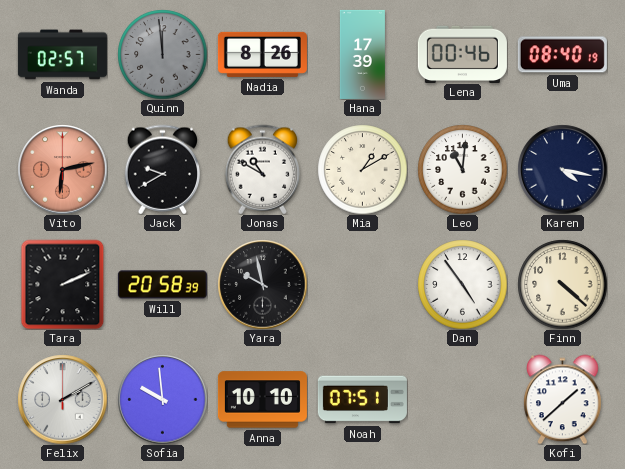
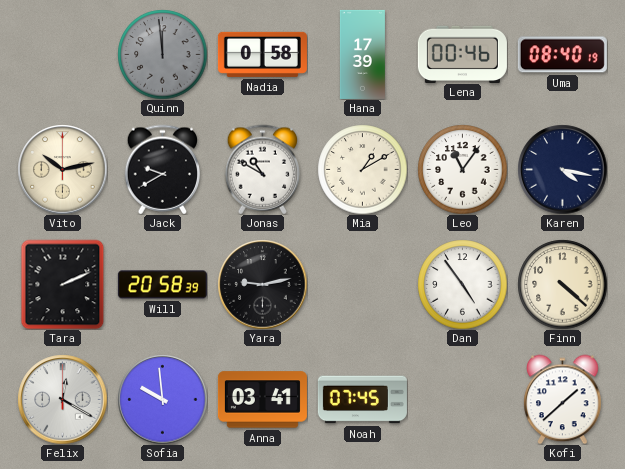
Wanda: 02:57 -> none
Nadia: 8:26 -> 0:58
Vito: 6:13 -> 10:13
Vito dial: salmon -> cream
Leo: 11:01 -> 11:06
Yara: 9:58 -> 9:13
Felix: 2:10 -> 12:20
Anna: 10:10 -> 03:41
Noah: 07:51 -> 07:45
